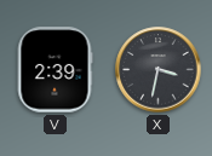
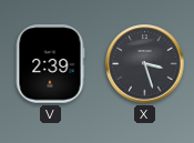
X: 3:32 -> 3:27
